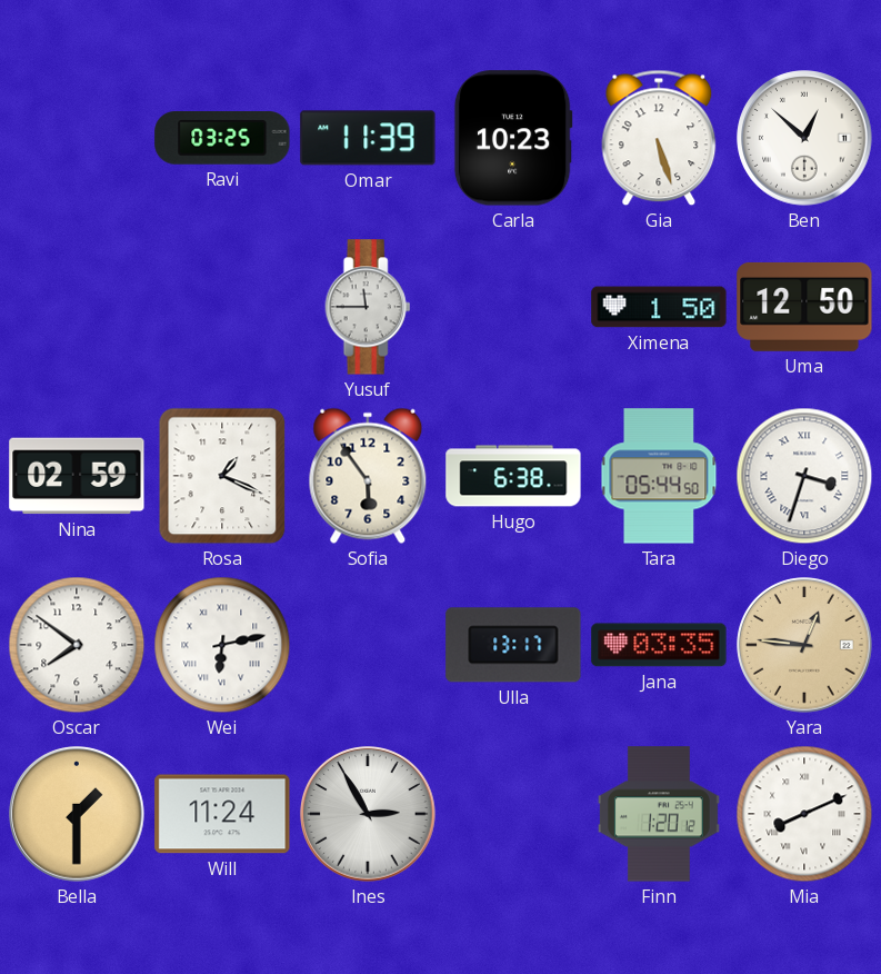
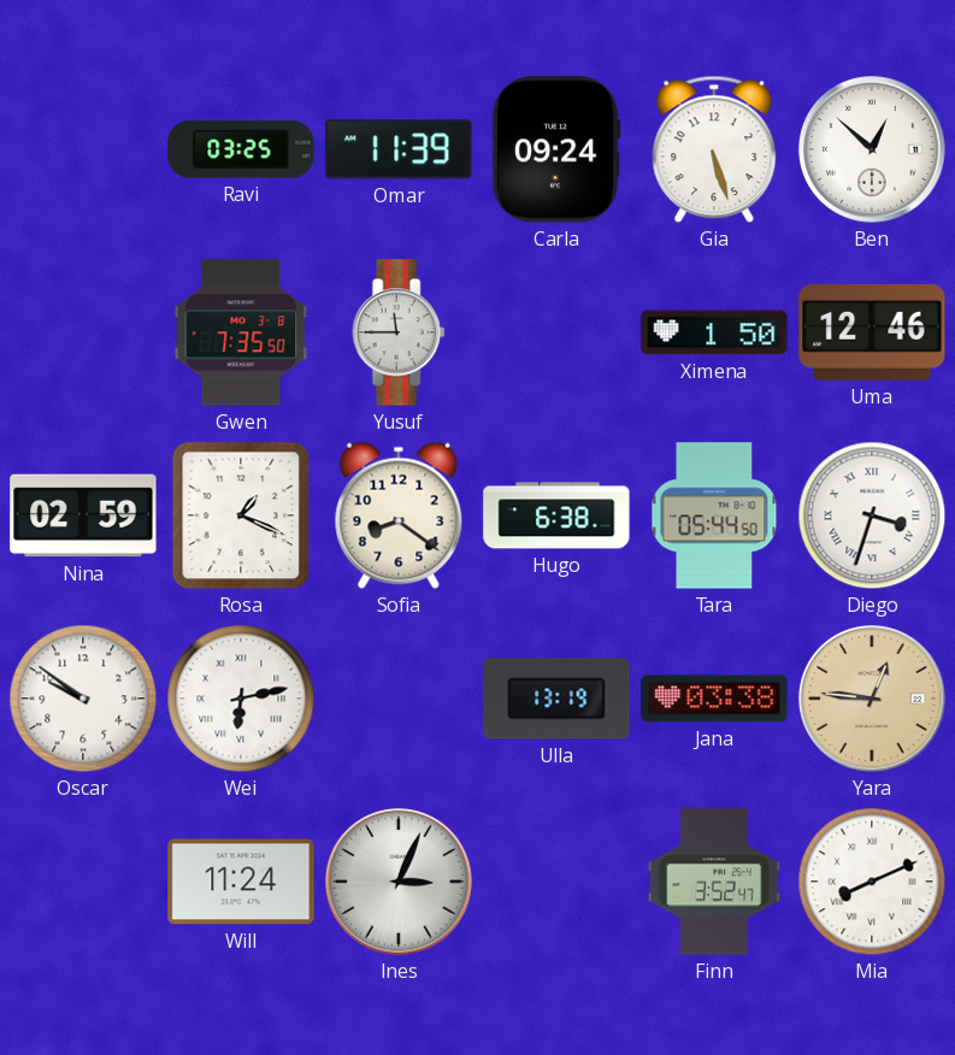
Carla: 10:23 -> 09:24
Gwen: none -> 7:35
Uma: 12:50 -> 12:46
Sofia: 5:54 -> 8:21
Oscar: 7:51 -> 9:51
Ulla: 13:17 -> 13:19
Jana: 03:35 -> 03:38
Bella: 1:30 -> none
Ines: 2:55 -> 3:04
Finn: 1:20 -> 3:52
